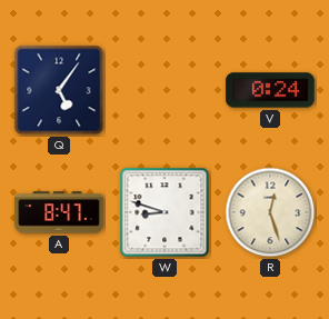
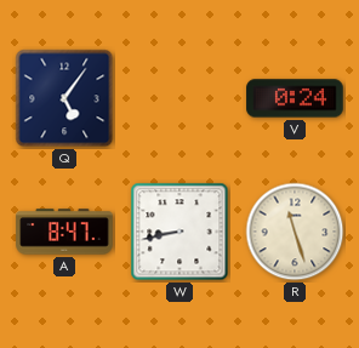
W: 8:48 -> 8:43
R: 12:27 -> 11:27
